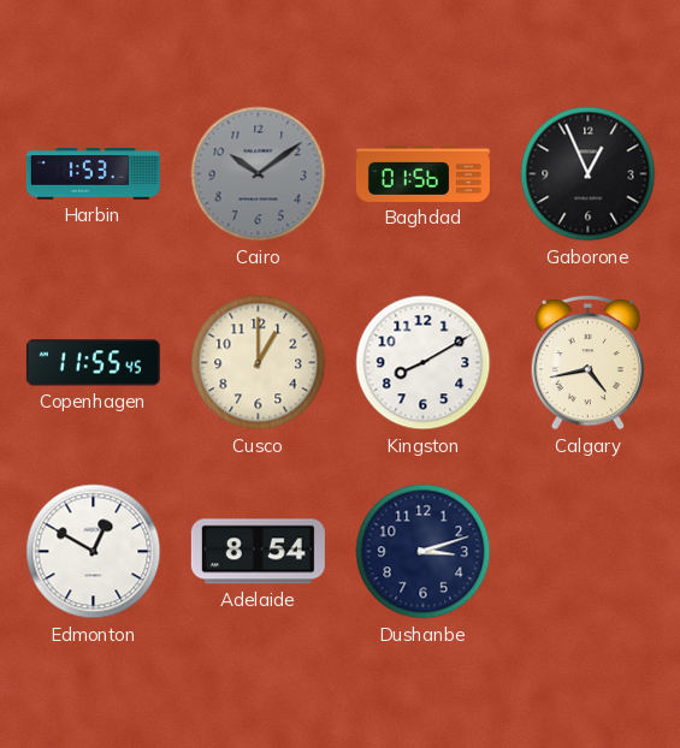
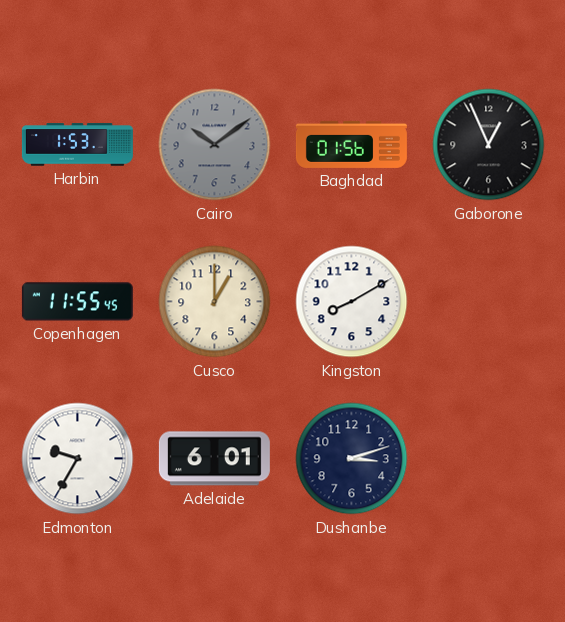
Calgary: 4:43 -> none
Edmonton: 12:50 -> 9:35
Adelaide: 8:54 -> 6:01
